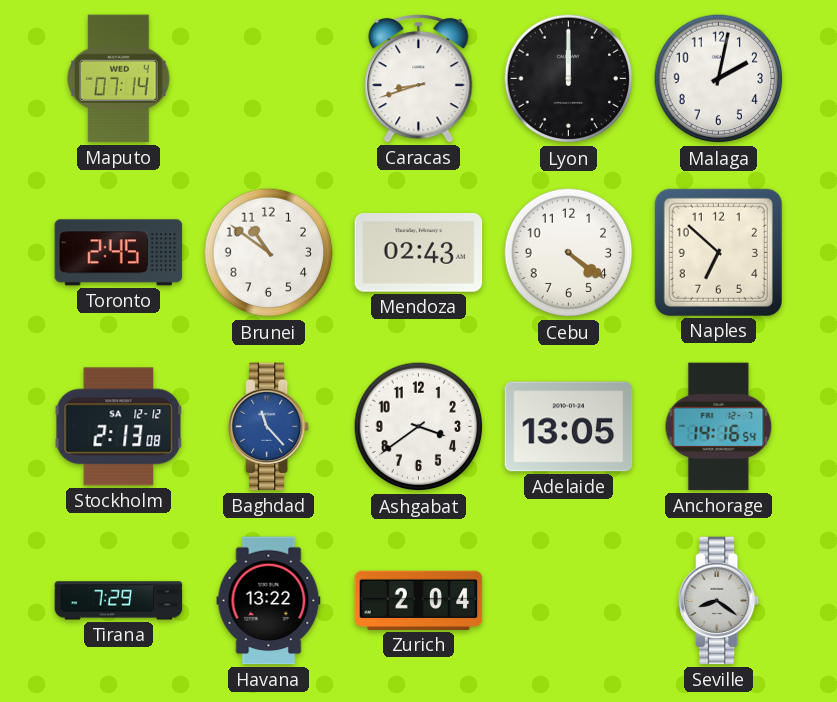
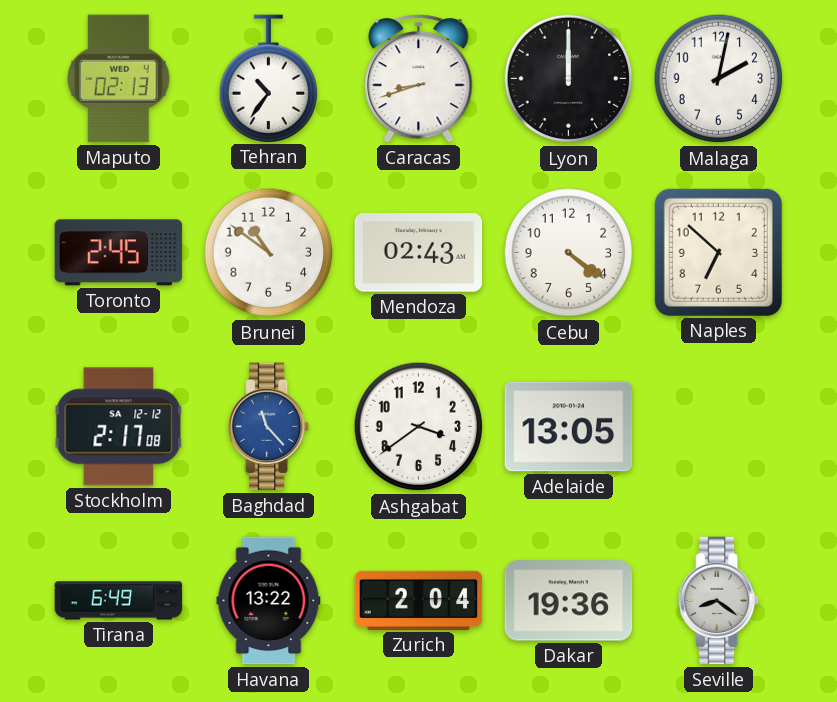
Maputo: 07:14 -> 02:13
Tehran: none -> 10:36
Stockholm: 2:13 -> 2:17
Anchorage: 14:16 -> none
Tirana: 7:29 -> 6:49
Dakar: none -> 19:36
